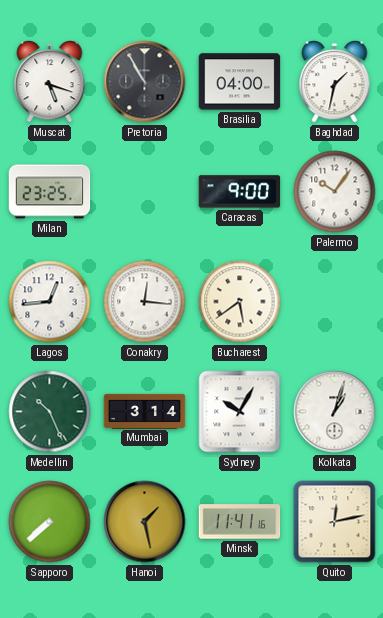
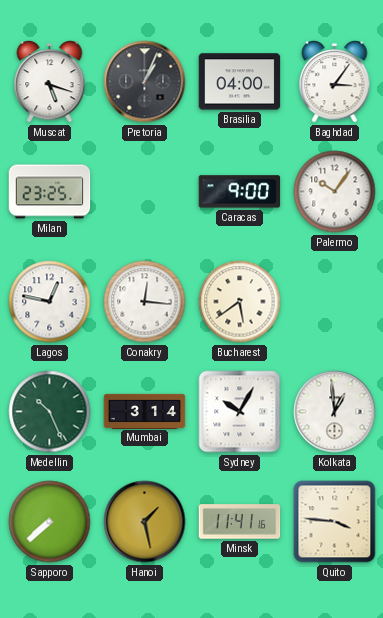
Pretoria: 10:55 -> 1:04
Baghdad: 1:32 -> 3:06
Lagos: 12:44 -> 12:47
Kolkata: 1:03 -> 12:59
Quito: 12:13 -> 3:46
